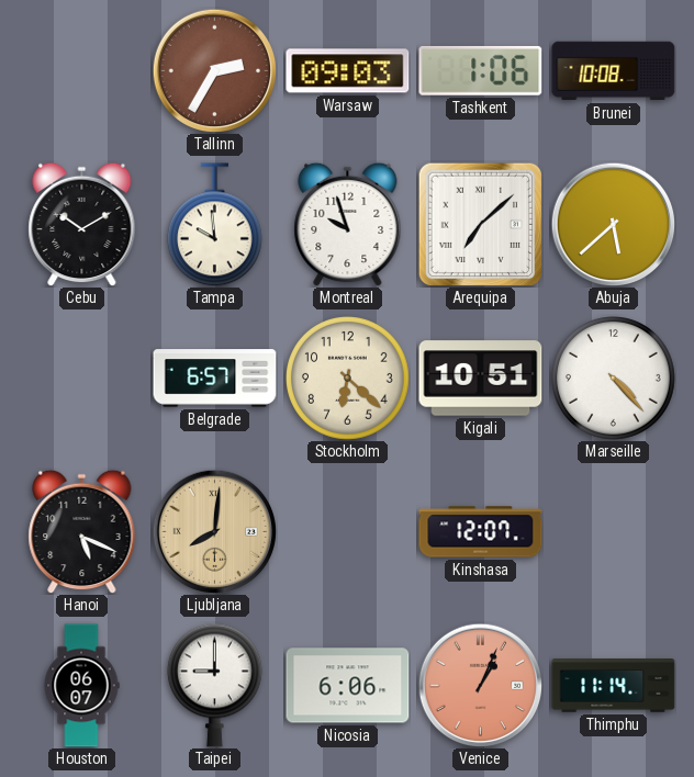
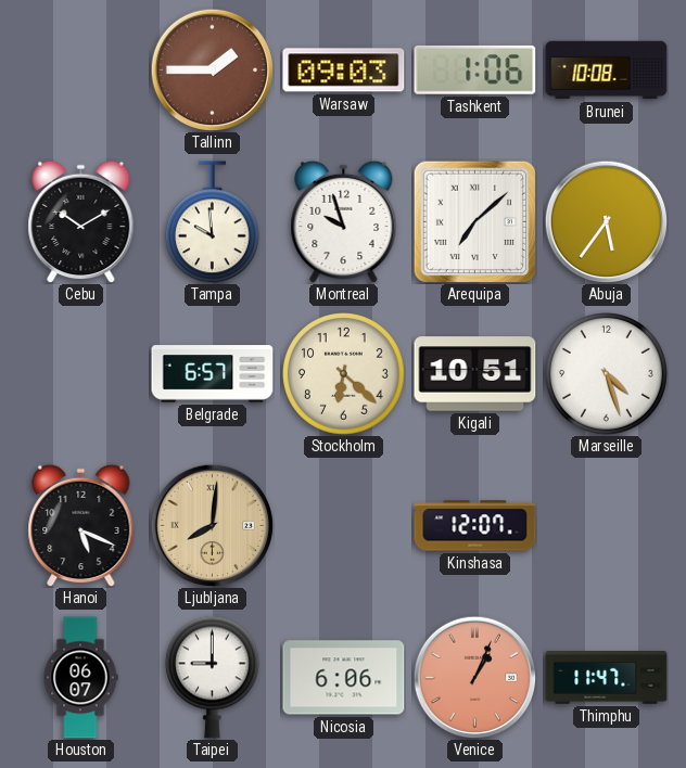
Tallinn: 2:35 -> 1:45
Abuja: 5:38 -> 5:36
Marseille: 4:23 -> 4:27
Thimphu: 11:14 -> 11:47
